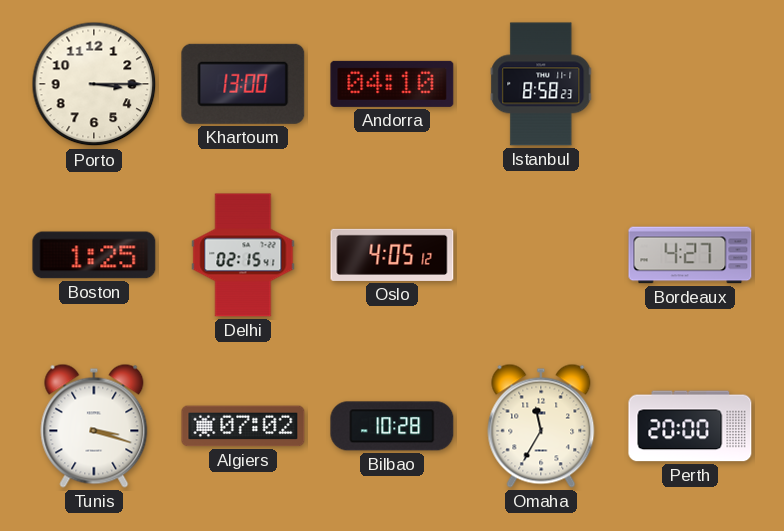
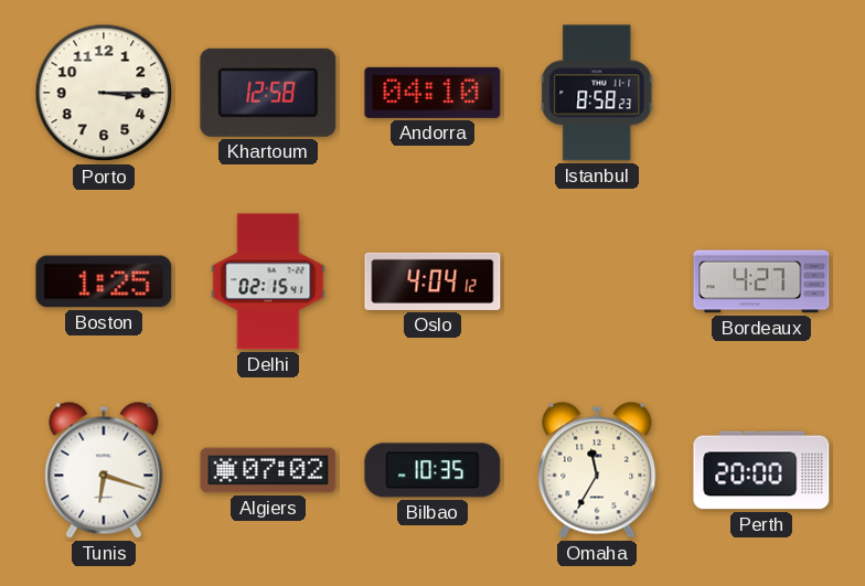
Khartoum: 13:00 -> 12:58
Oslo: 4:05 -> 4:04
Tunis: 3:18 -> 6:18
Bilbao: 10:28 -> 10:35
